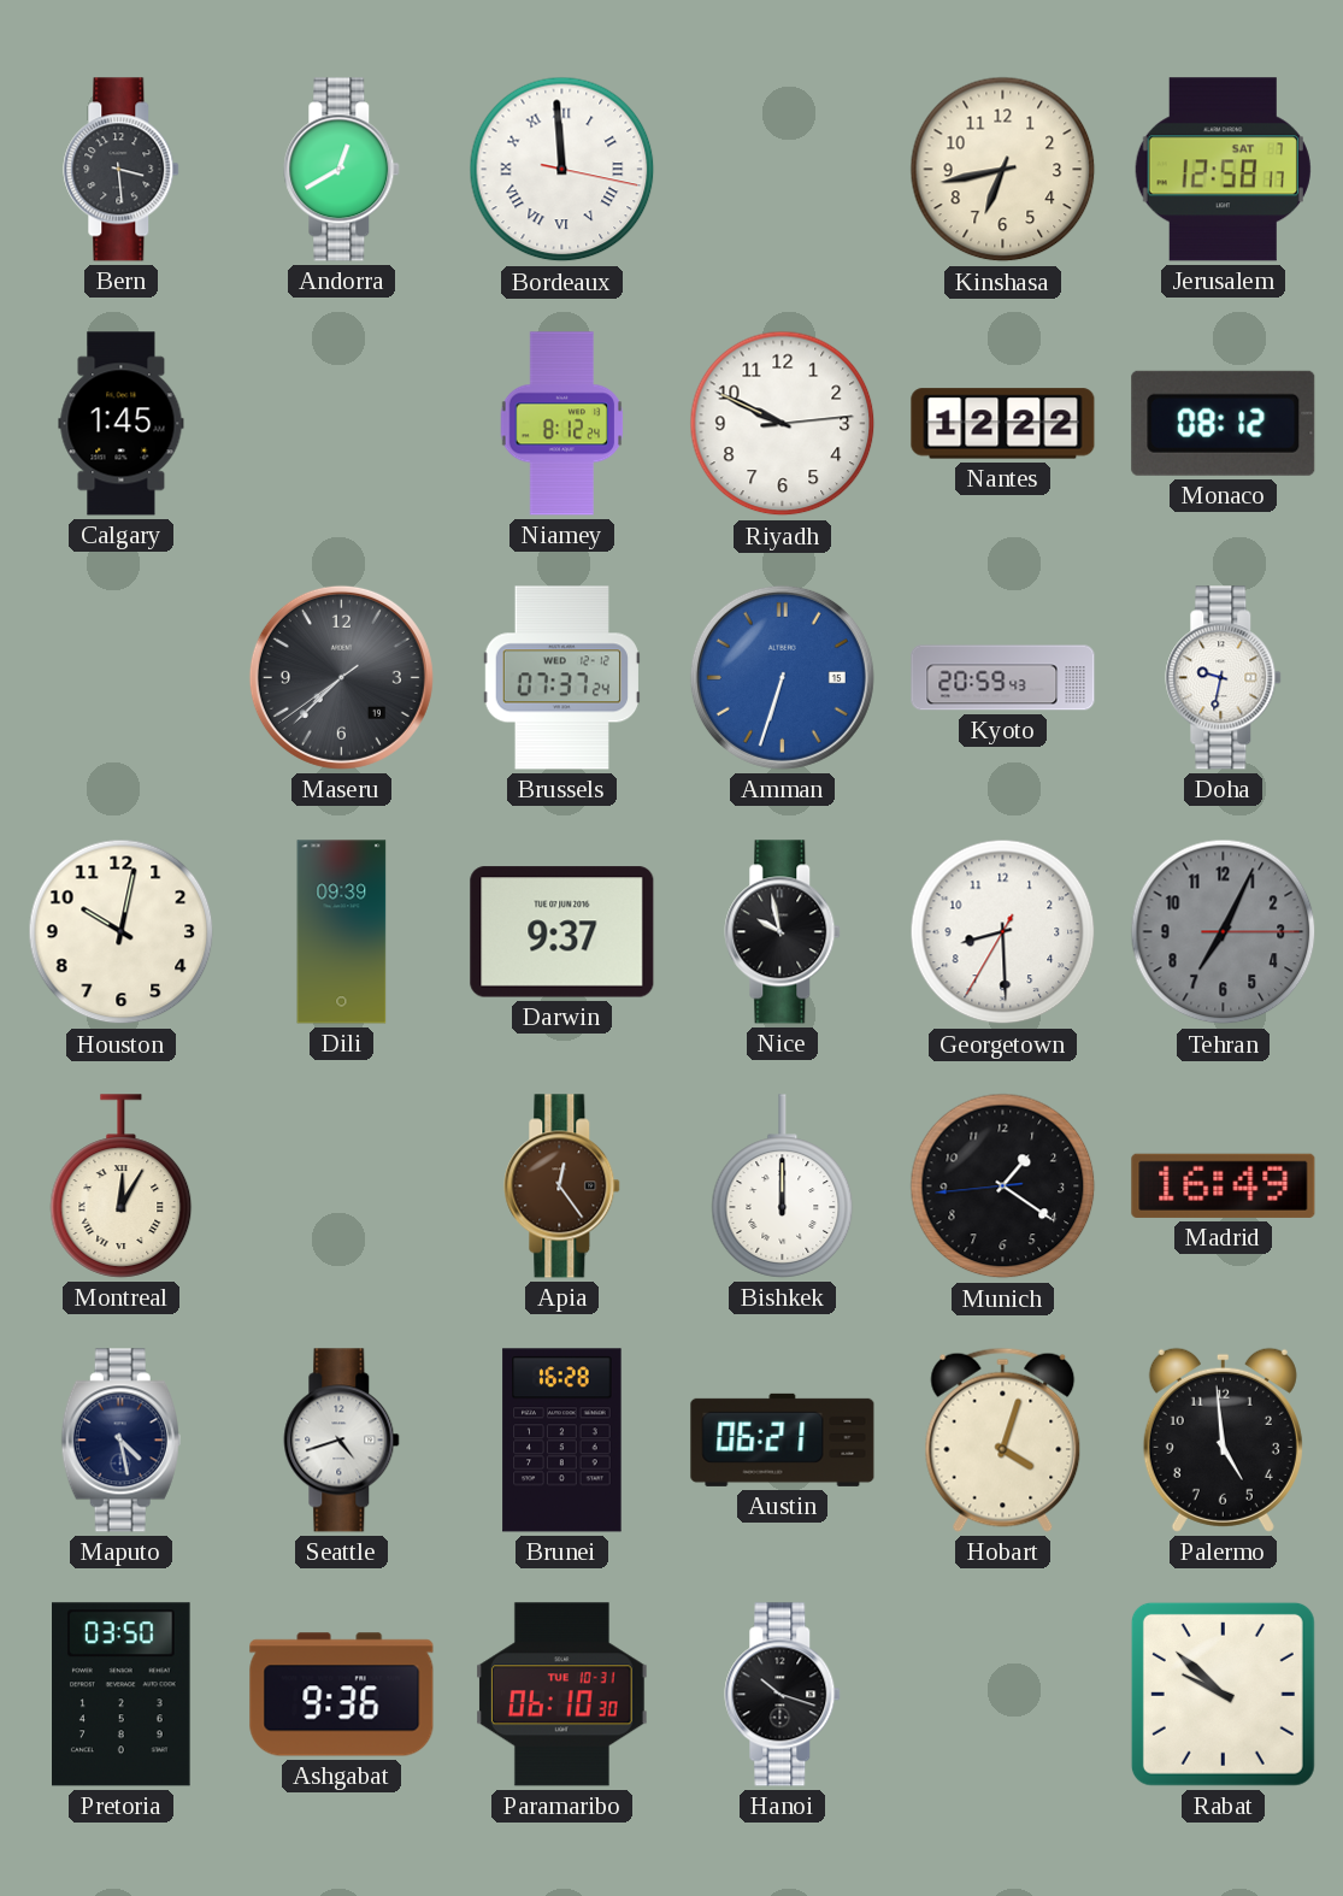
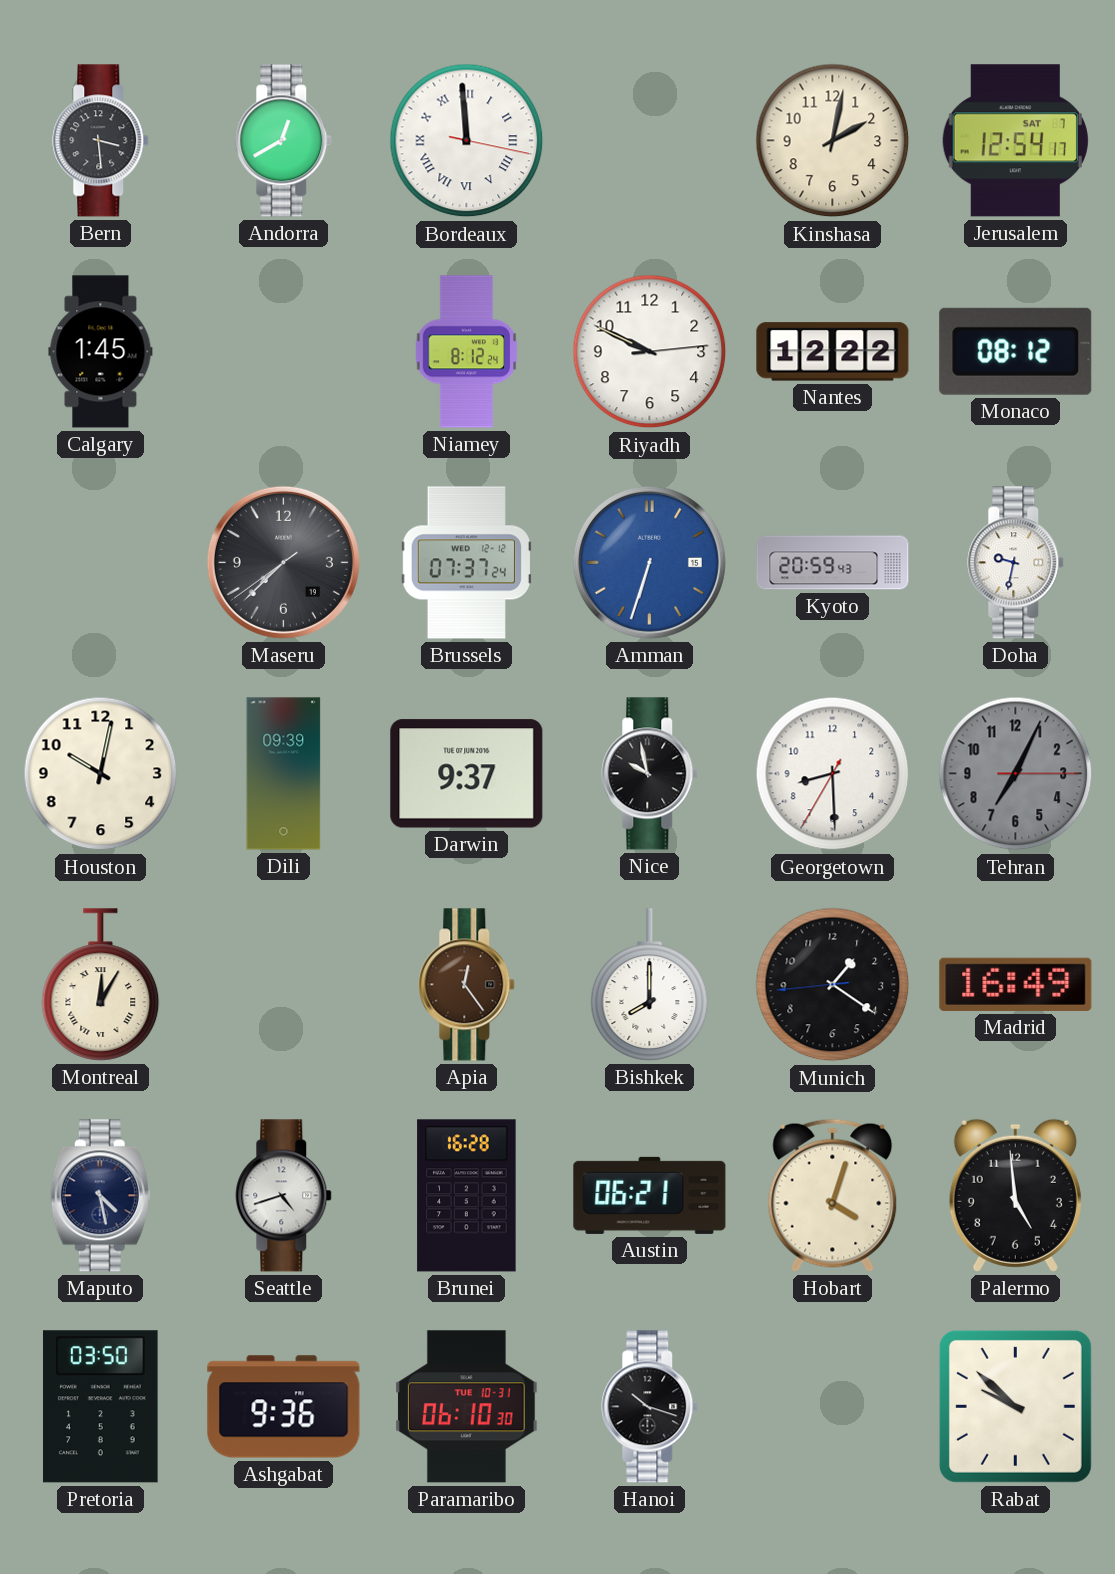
Kinshasa: 6:43 -> 2:02
Jerusalem: 12:58 -> 12:54
Bishkek: 12:00 -> 8:00
